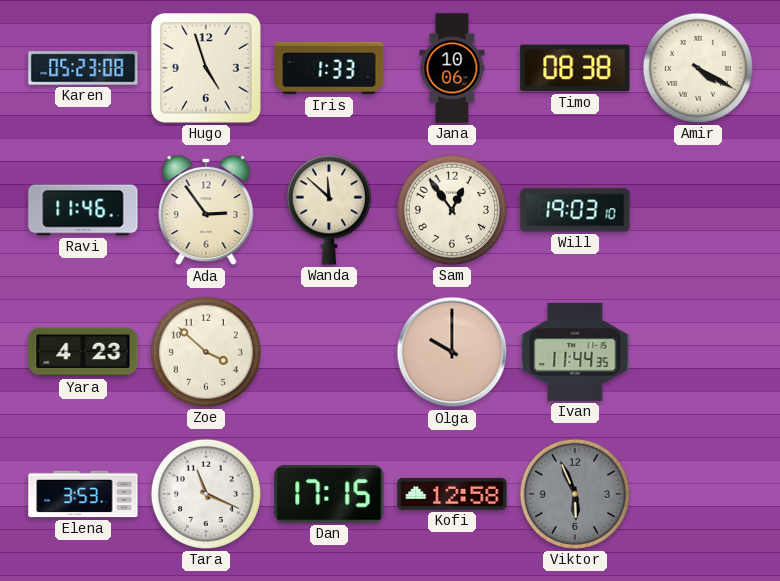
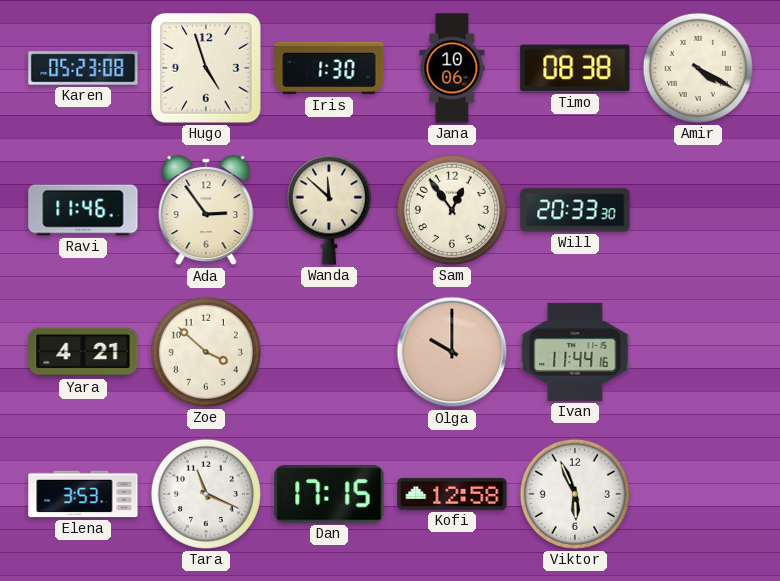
Iris: 1:33 -> 1:30
Will: 19:03 -> 20:33
Yara: 4:23 -> 4:21
Ivan: 11:44:35 -> 11:44:16
Viktor dial: grey -> white
